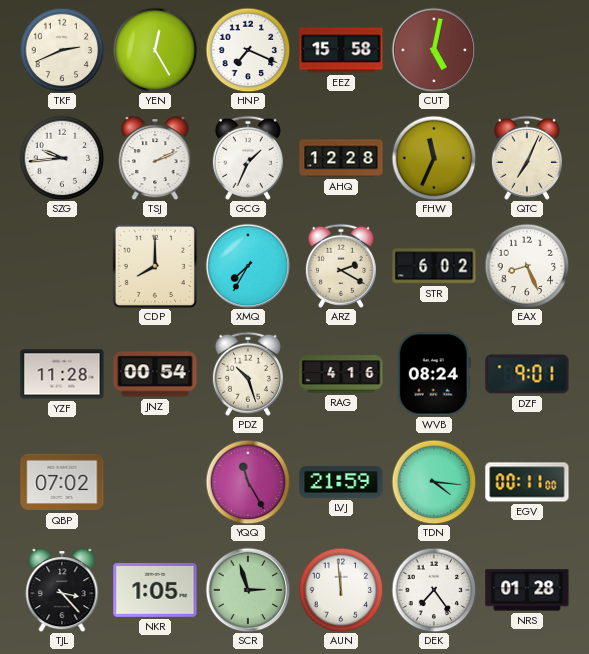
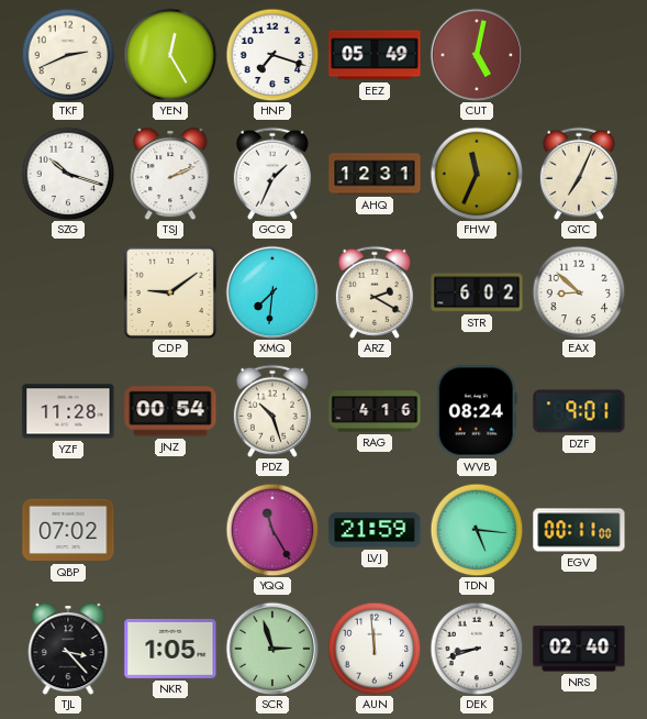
HNP: 7:19 -> 7:18
EEZ: 15:58 -> 05:49
SZG: 9:44 -> 10:18
AHQ: 12:28 -> 12:31
CDP: 8:00 -> 9:09
XMQ: 7:35 -> 7:31
EAX: 8:26 -> 8:52
TDN: 4:16 -> 5:16
DEK: 7:24 -> 8:42
NRS: 01:28 -> 02:40
